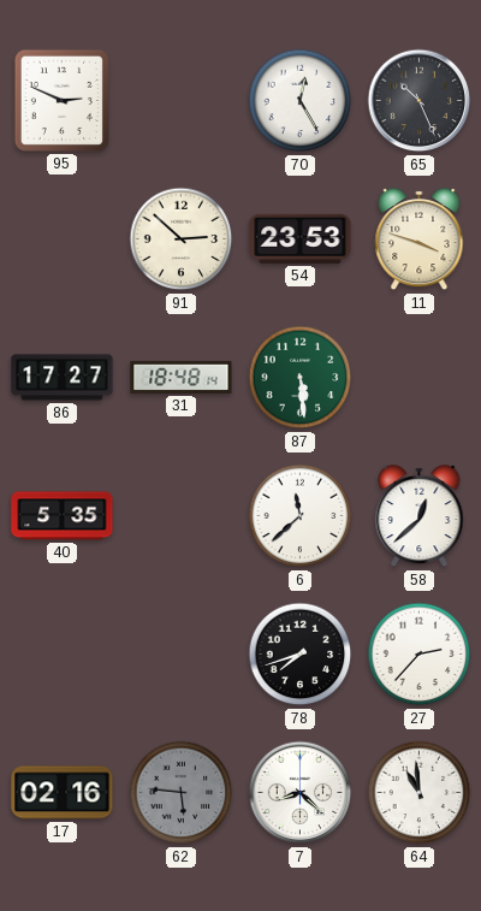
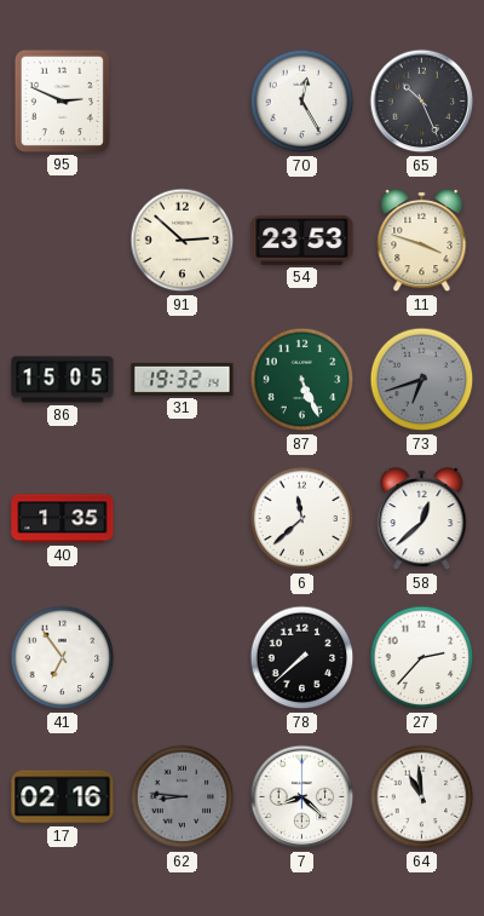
86: 17:27 -> 15:05
31: 18:48 -> 19:32
87: 5:29 -> 5:26
73: none -> 6:42
40: 5:35 -> 1:35
41: none -> 6:54
78: 7:42 -> 7:38
62: 5:46 -> 8:46
